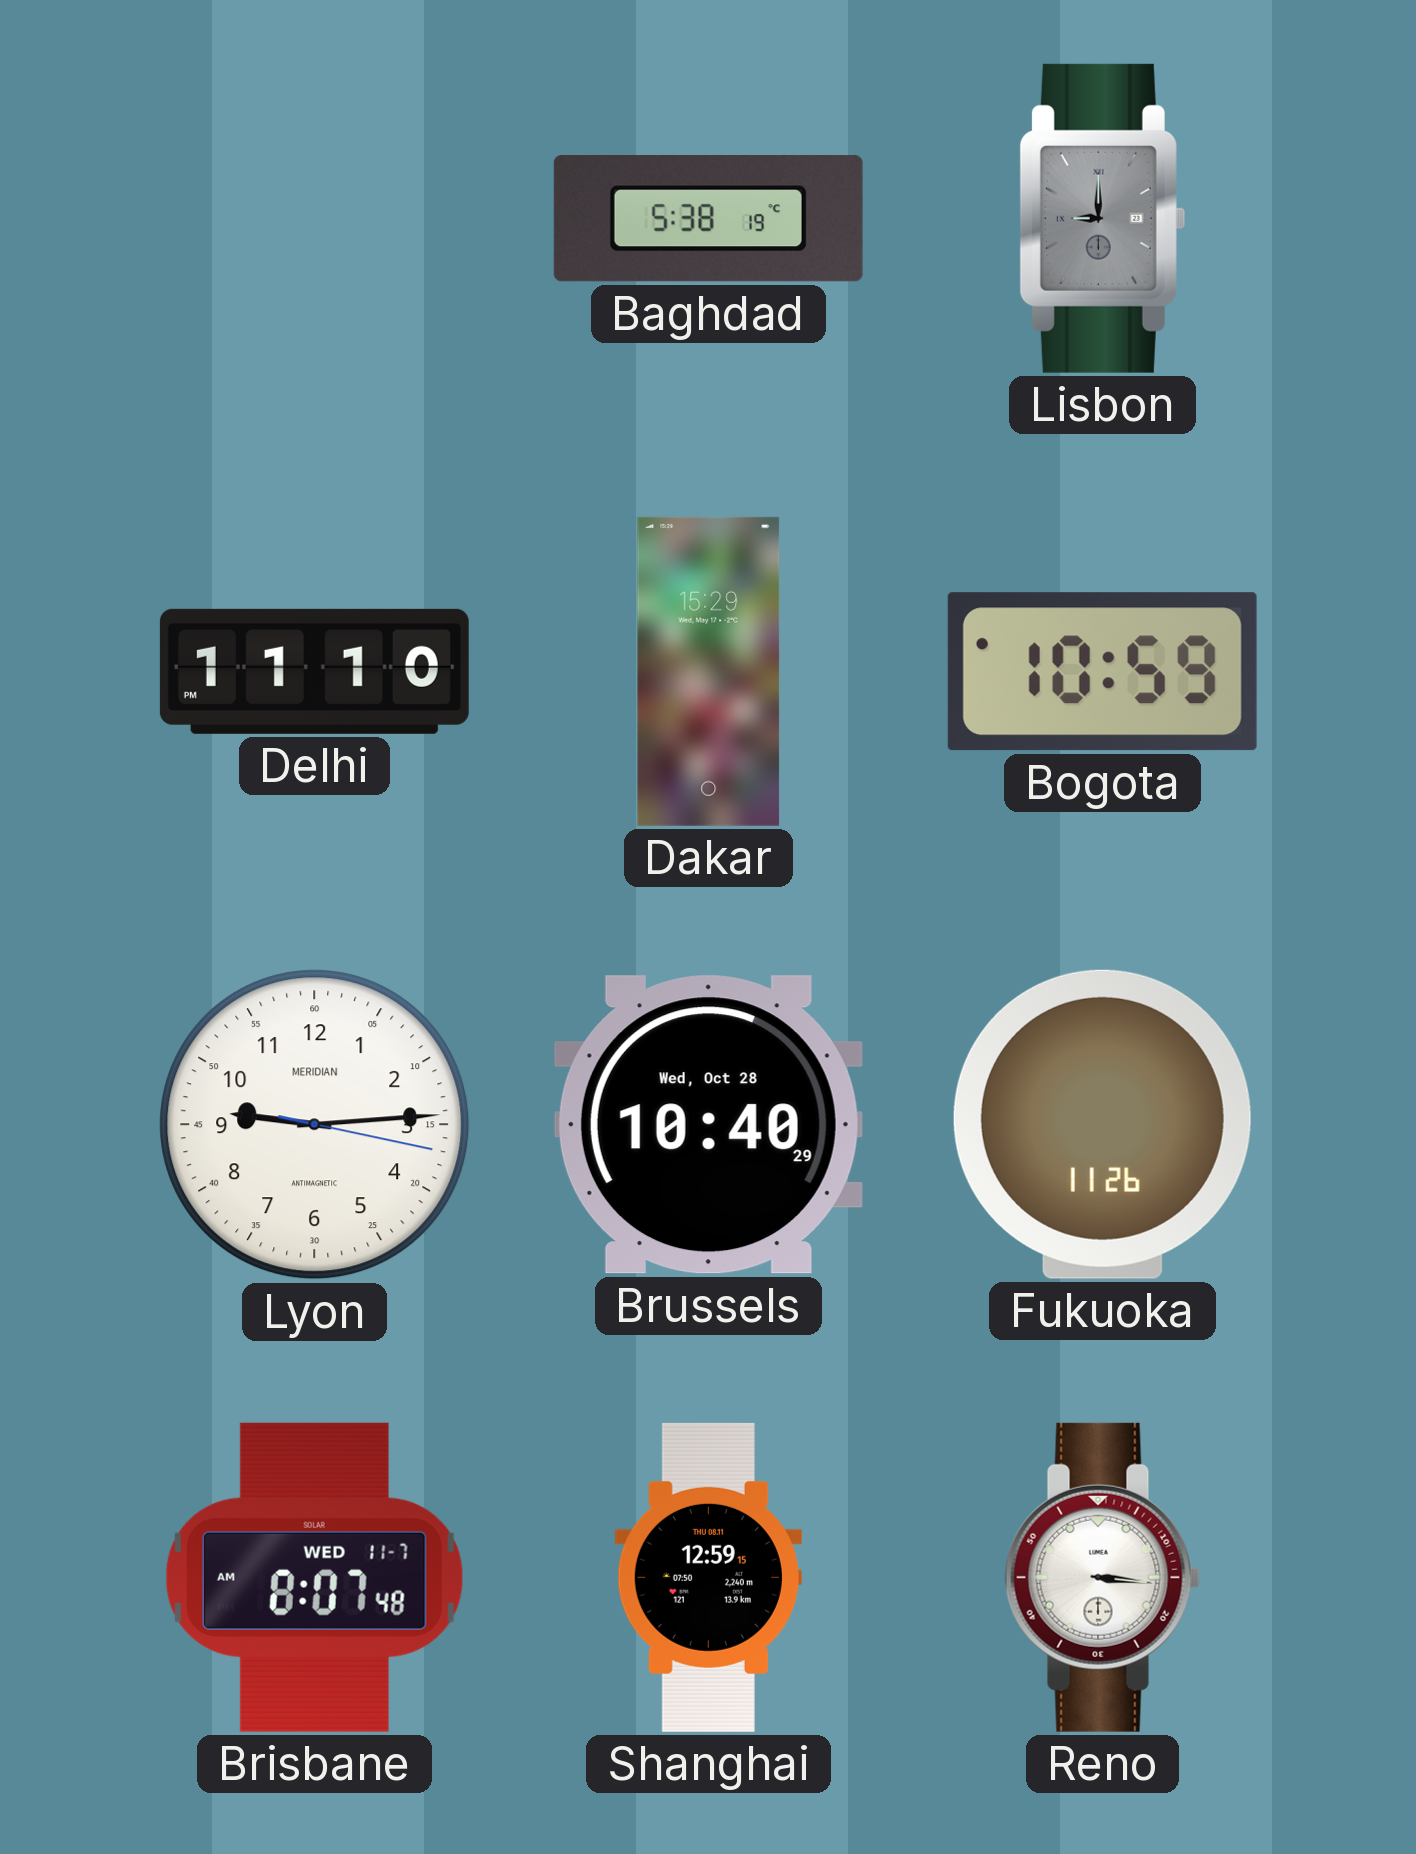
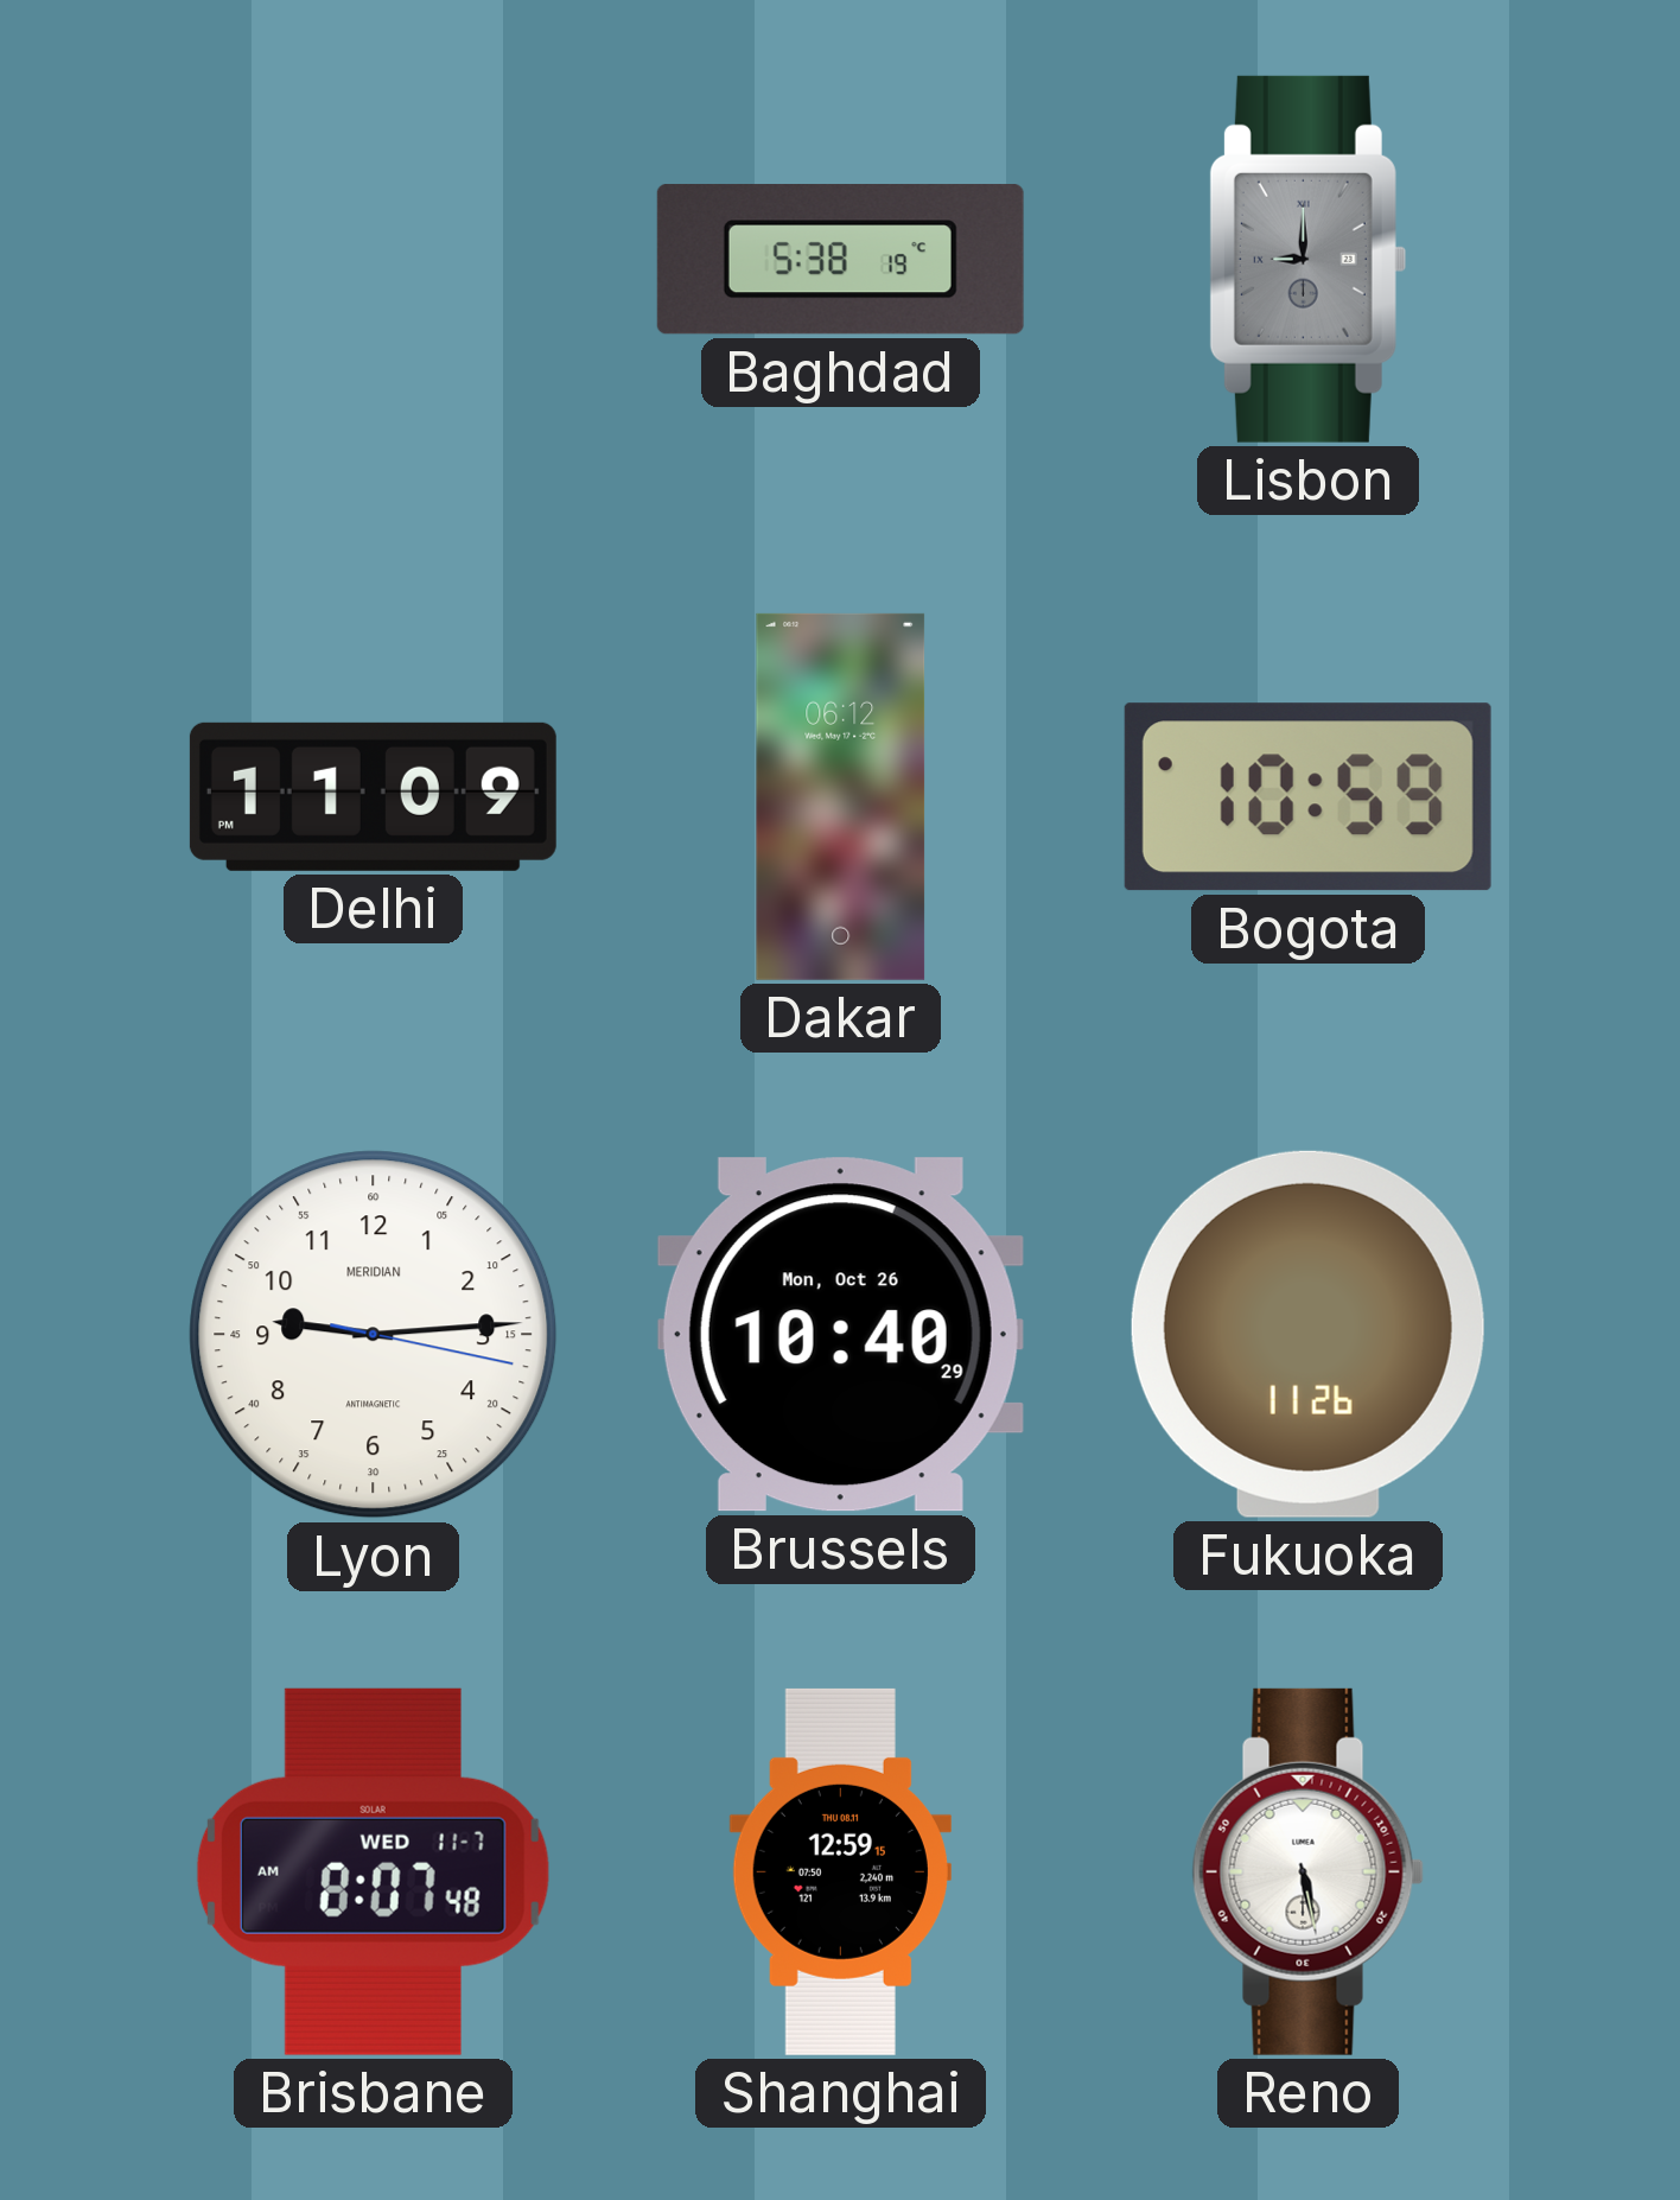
Delhi: 11:10 -> 11:09
Dakar: 15:29 -> 06:12
Brussels date: Wed, Oct 28 -> Mon, Oct 26
Reno: 3:16 -> 5:28
